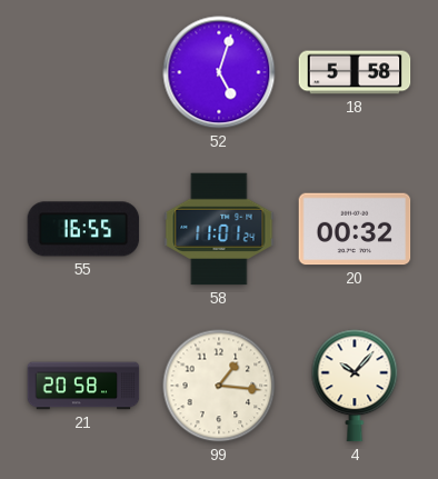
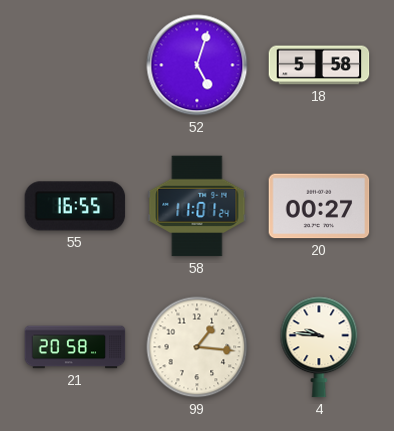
20: 00:32 -> 00:27
4: 10:07 -> 9:46
